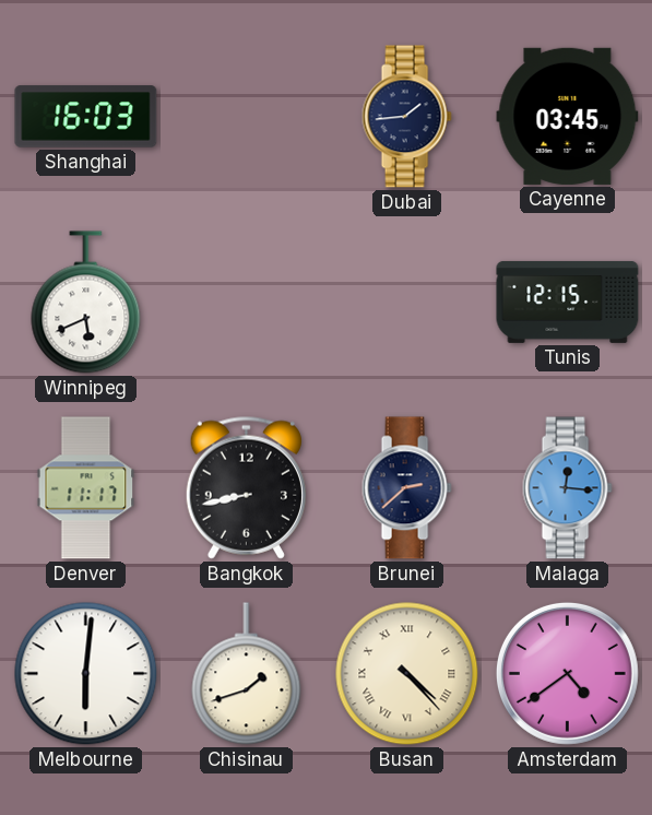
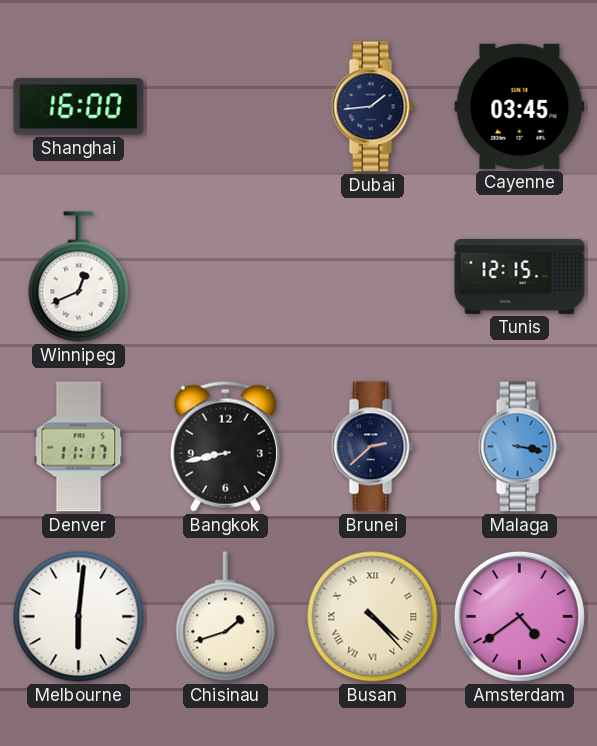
Shanghai: 16:03 -> 16:00
Winnipeg: 5:41 -> 12:41
Malaga: 12:16 -> 3:17
